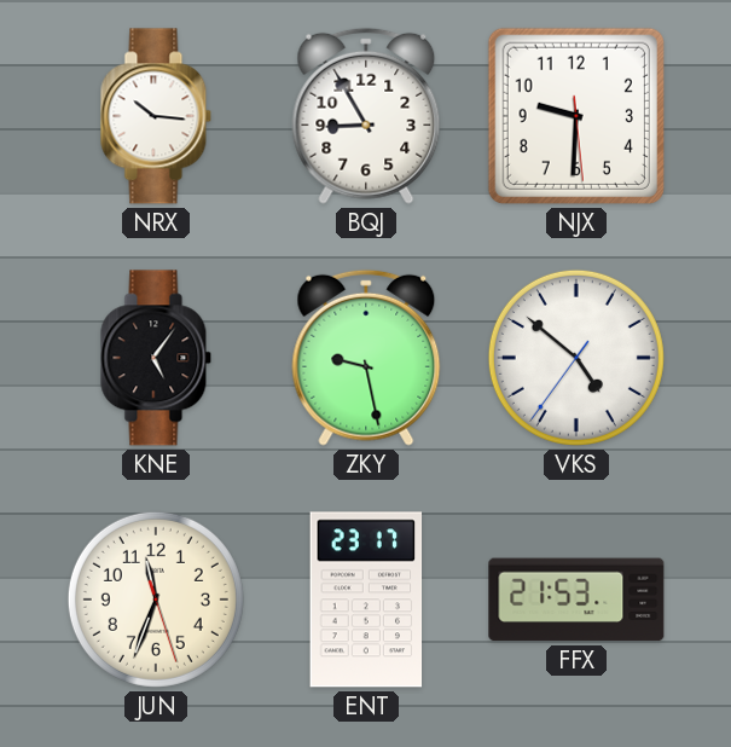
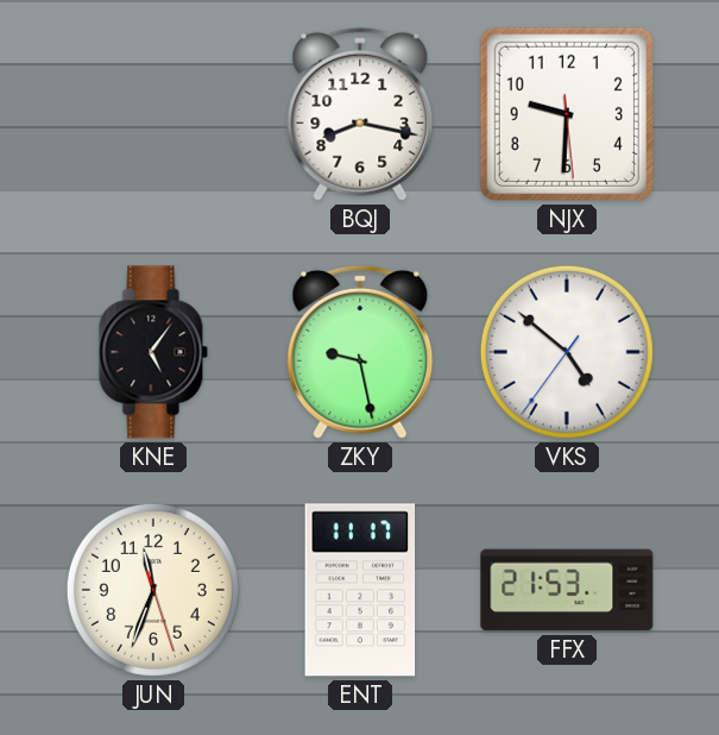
NRX: 10:16 -> none
BQJ: 8:55 -> 8:17
ENT: 23:17 -> 11:17
